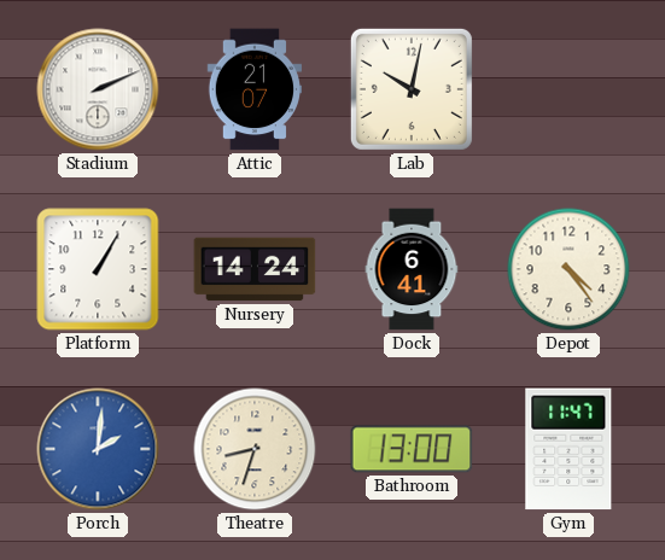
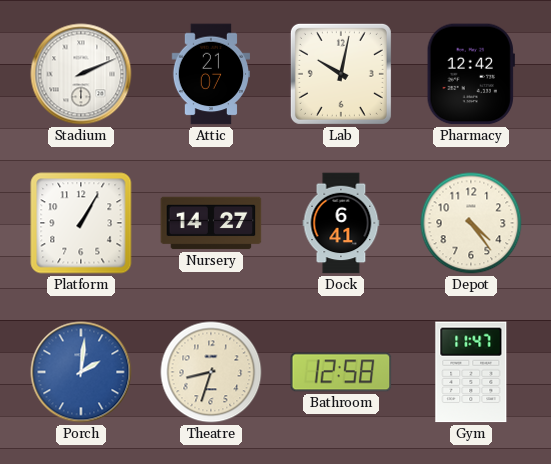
Pharmacy: none -> 12:42
Nursery: 14:24 -> 14:27
Bathroom: 13:00 -> 12:58
